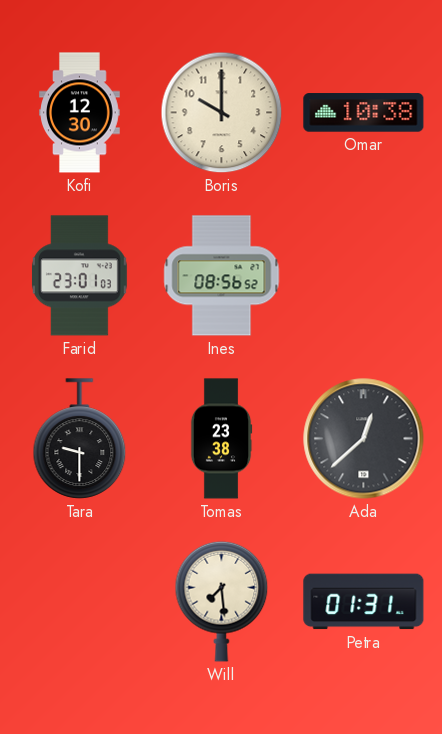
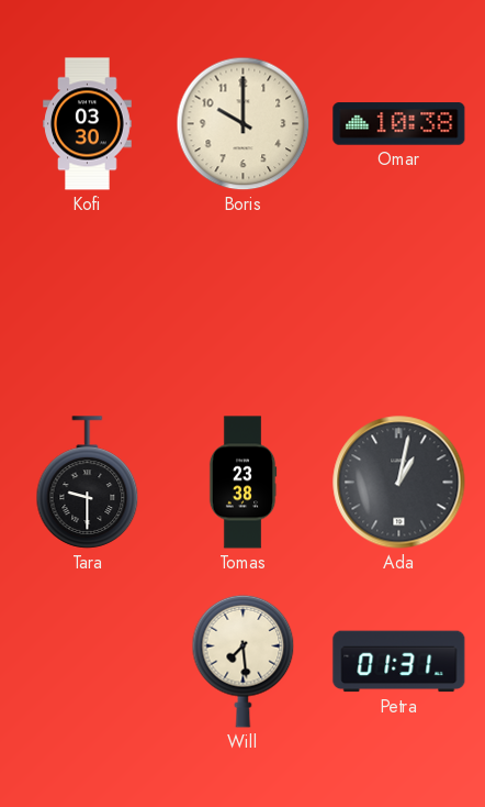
Kofi: 12:30 -> 03:30
Farid: 23:01 -> none
Ines: 08:56 -> none
Ada: 12:38 -> 1:02
